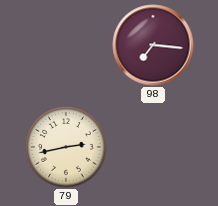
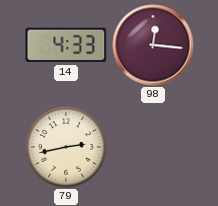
14: none -> 4:33
98: 7:16 -> 12:16
